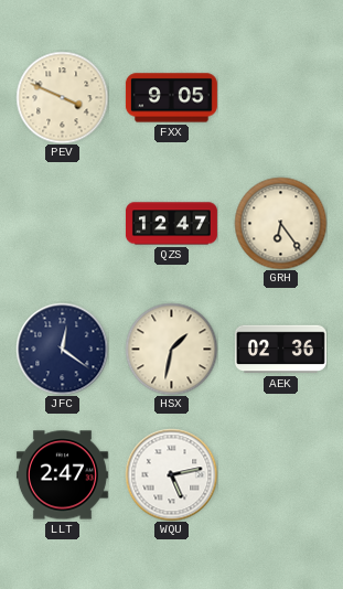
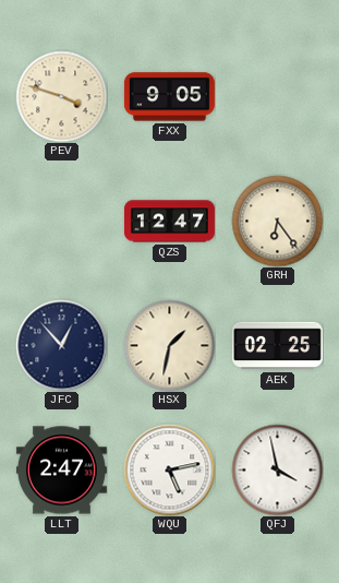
PEV: 3:49 -> 3:48
JFC: 12:21 -> 12:53
AEK: 02:36 -> 02:25
QFJ: none -> 3:58
